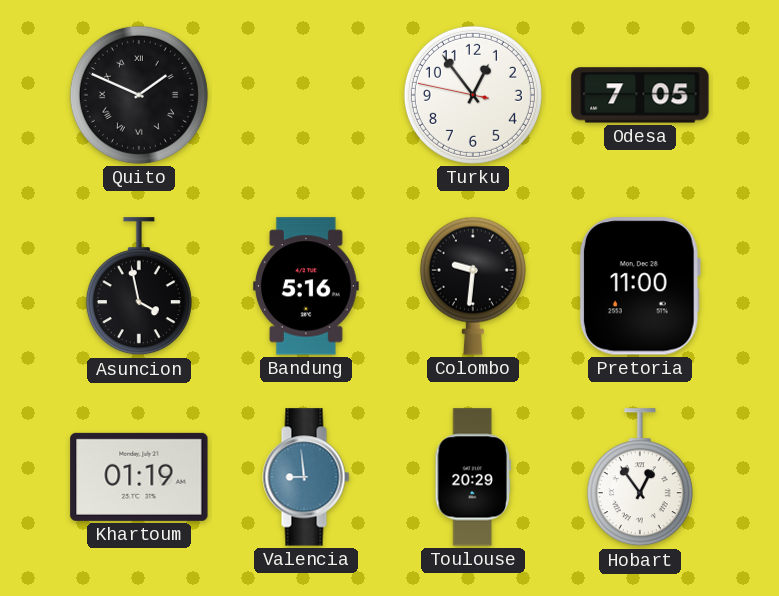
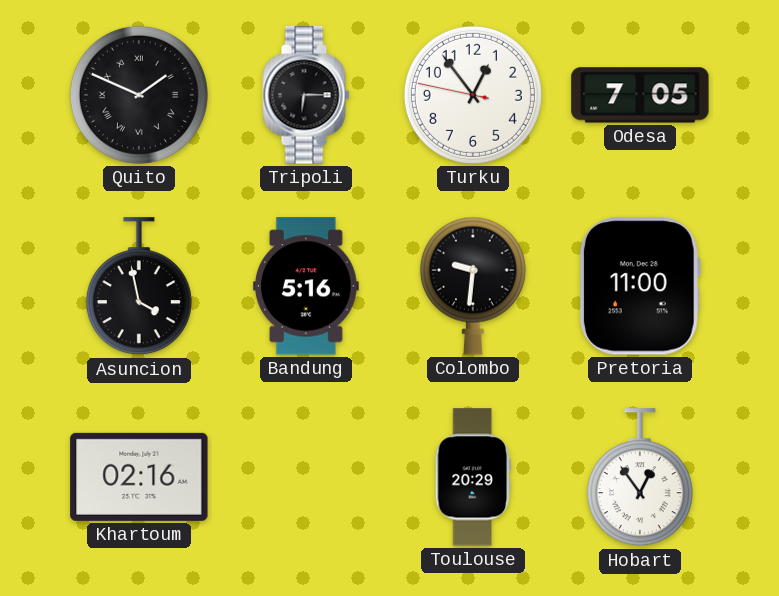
Tripoli: none -> 6:15
Khartoum: 01:19 -> 02:16
Valencia: 8:59 -> none
